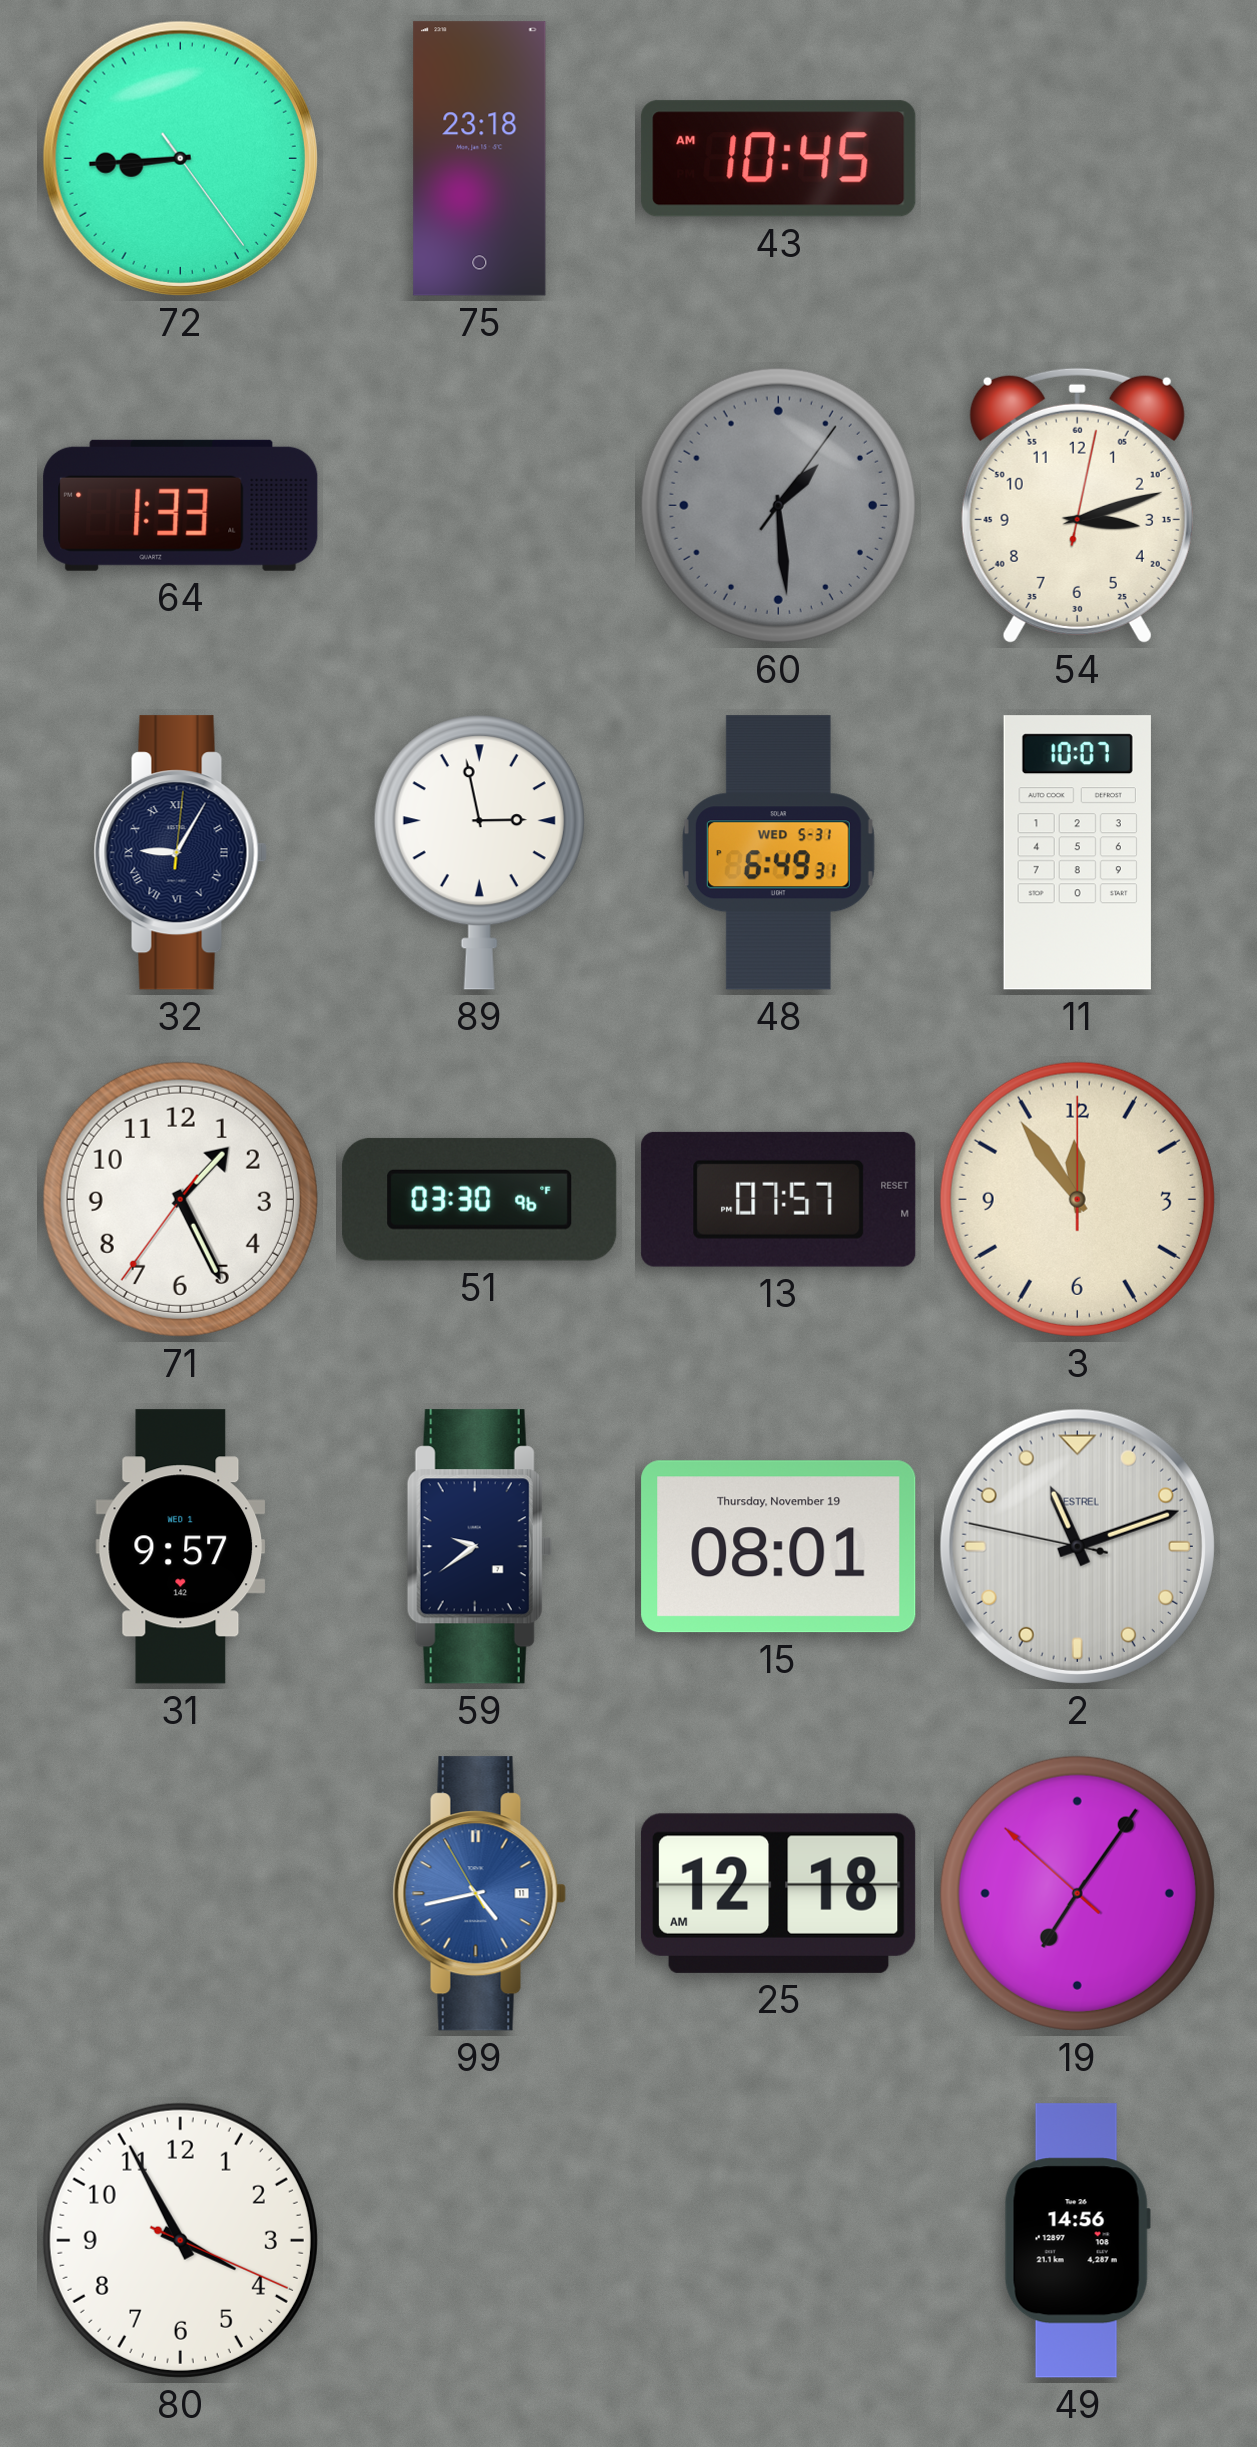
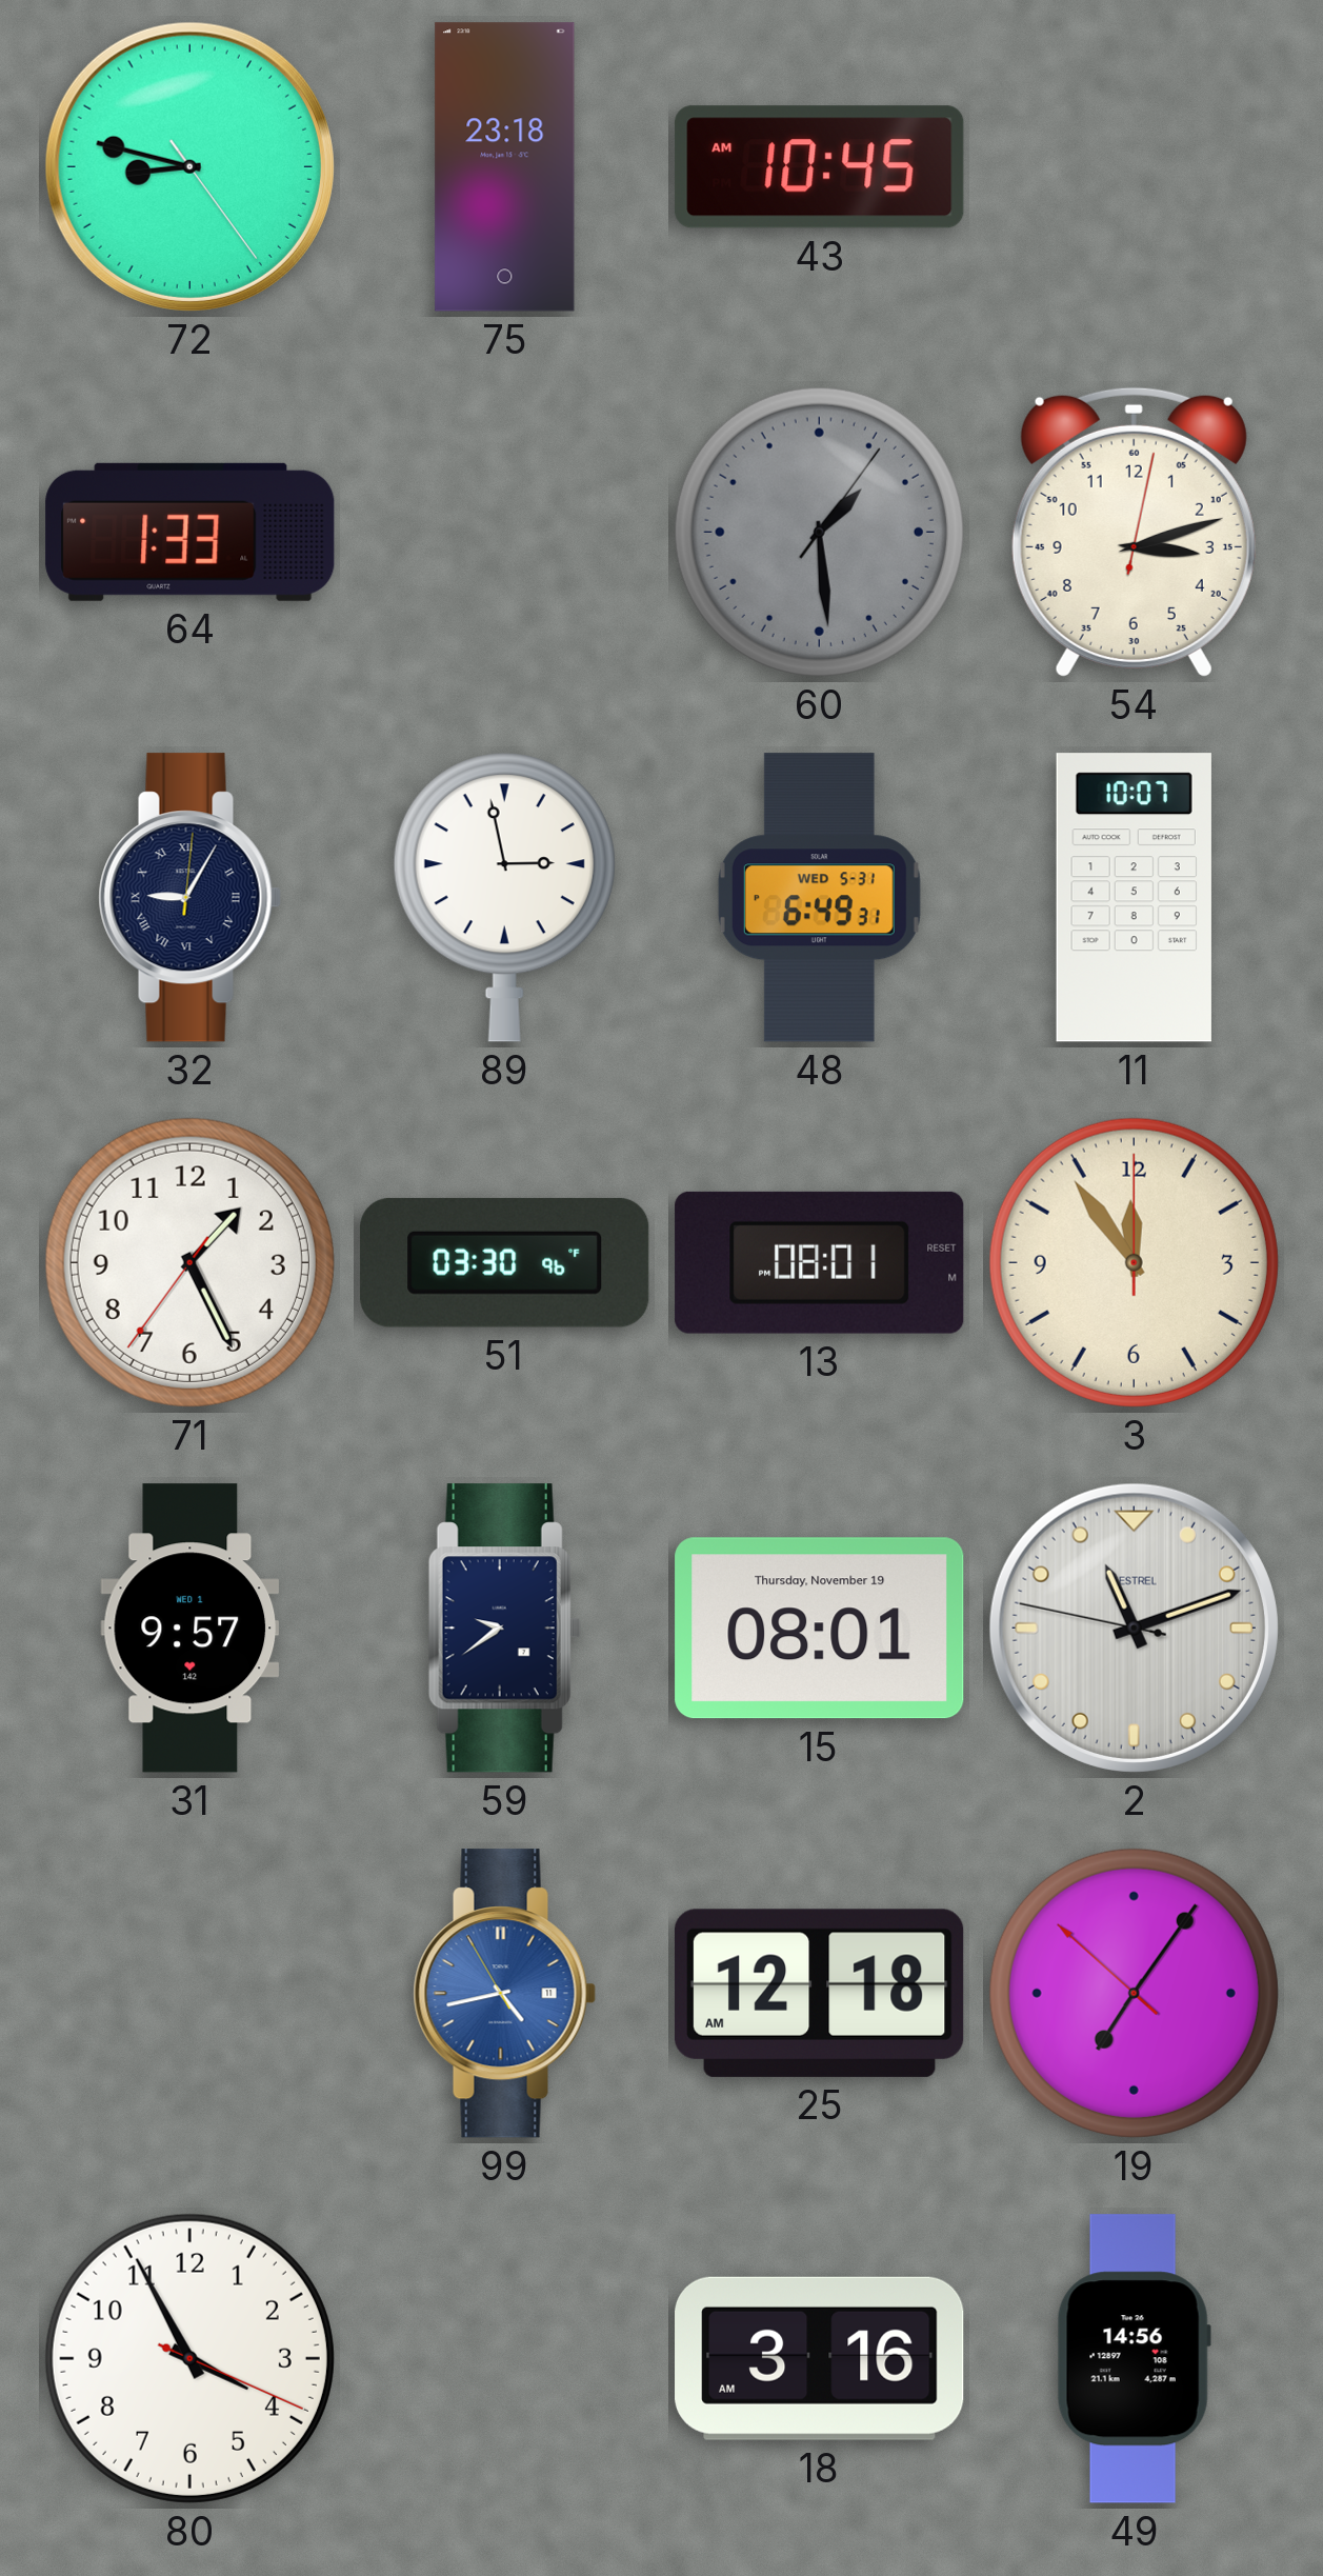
72: 8:44 -> 8:47
13: 07:57 -> 08:01
18: none -> 3:16
